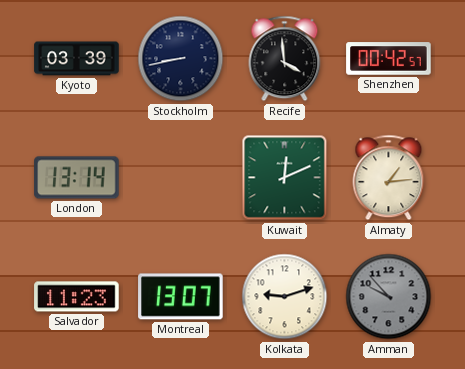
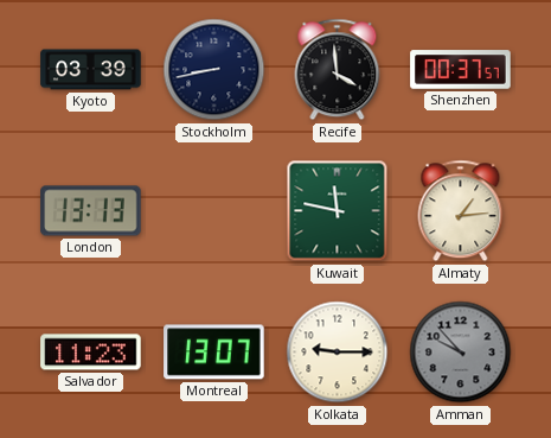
Shenzhen: 00:42 -> 00:37
London: 13:14 -> 13:13
Kuwait: 12:11 -> 11:47
Kolkata: 9:12 -> 9:15
